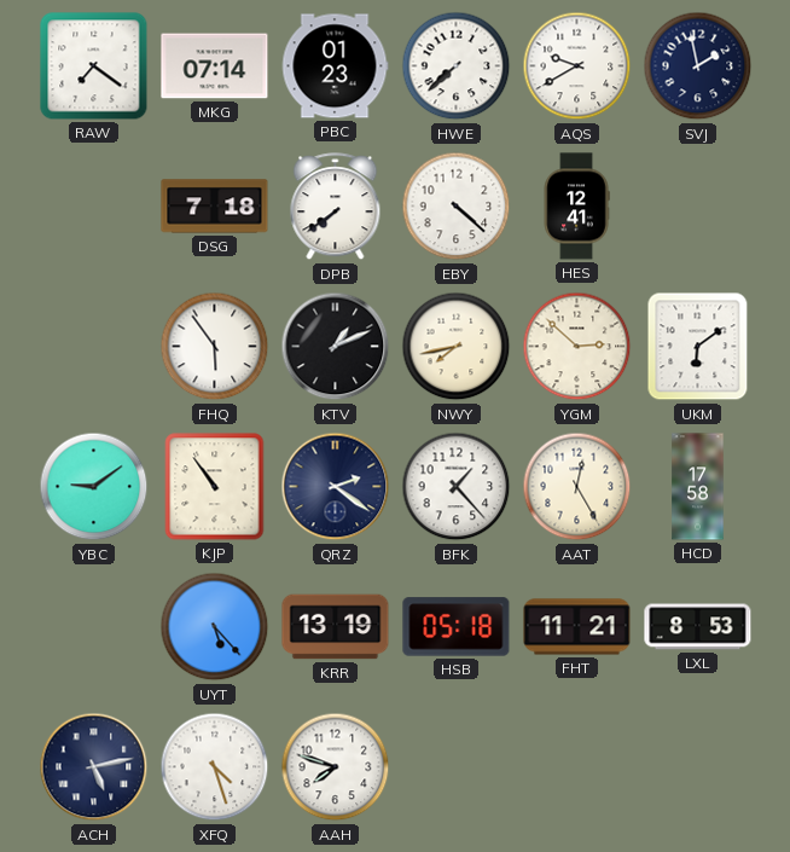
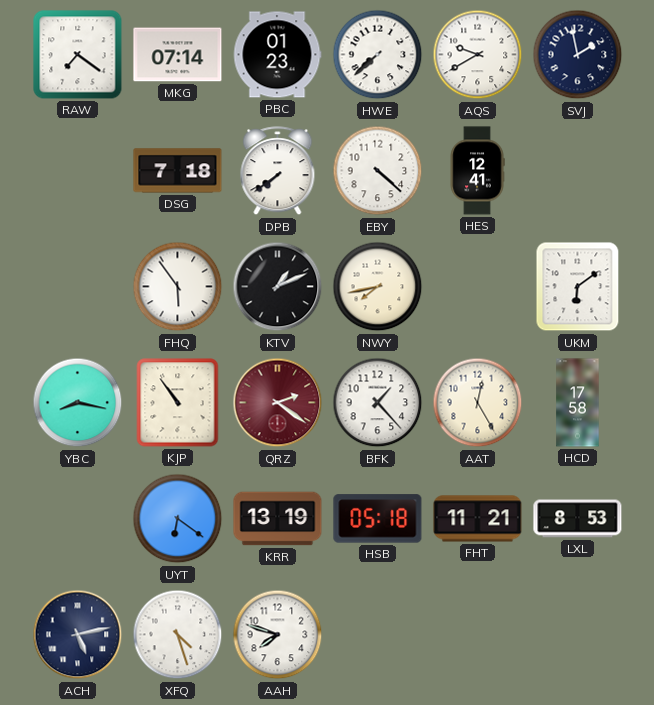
YGM: 2:52 -> none
YBC: 9:09 -> 8:17
QRZ dial: navy -> burgundy
UYT: 5:23 -> 6:21
